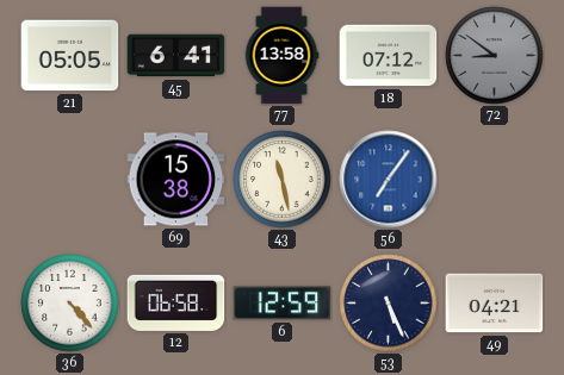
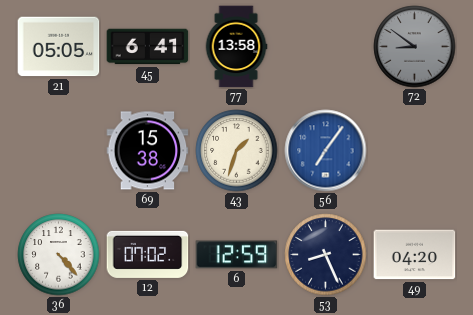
18: 07:12 -> none
43: 11:28 -> 1:33
12: 06:58 -> 07:02
53: 5:26 -> 8:26
49: 04:21 -> 04:20
